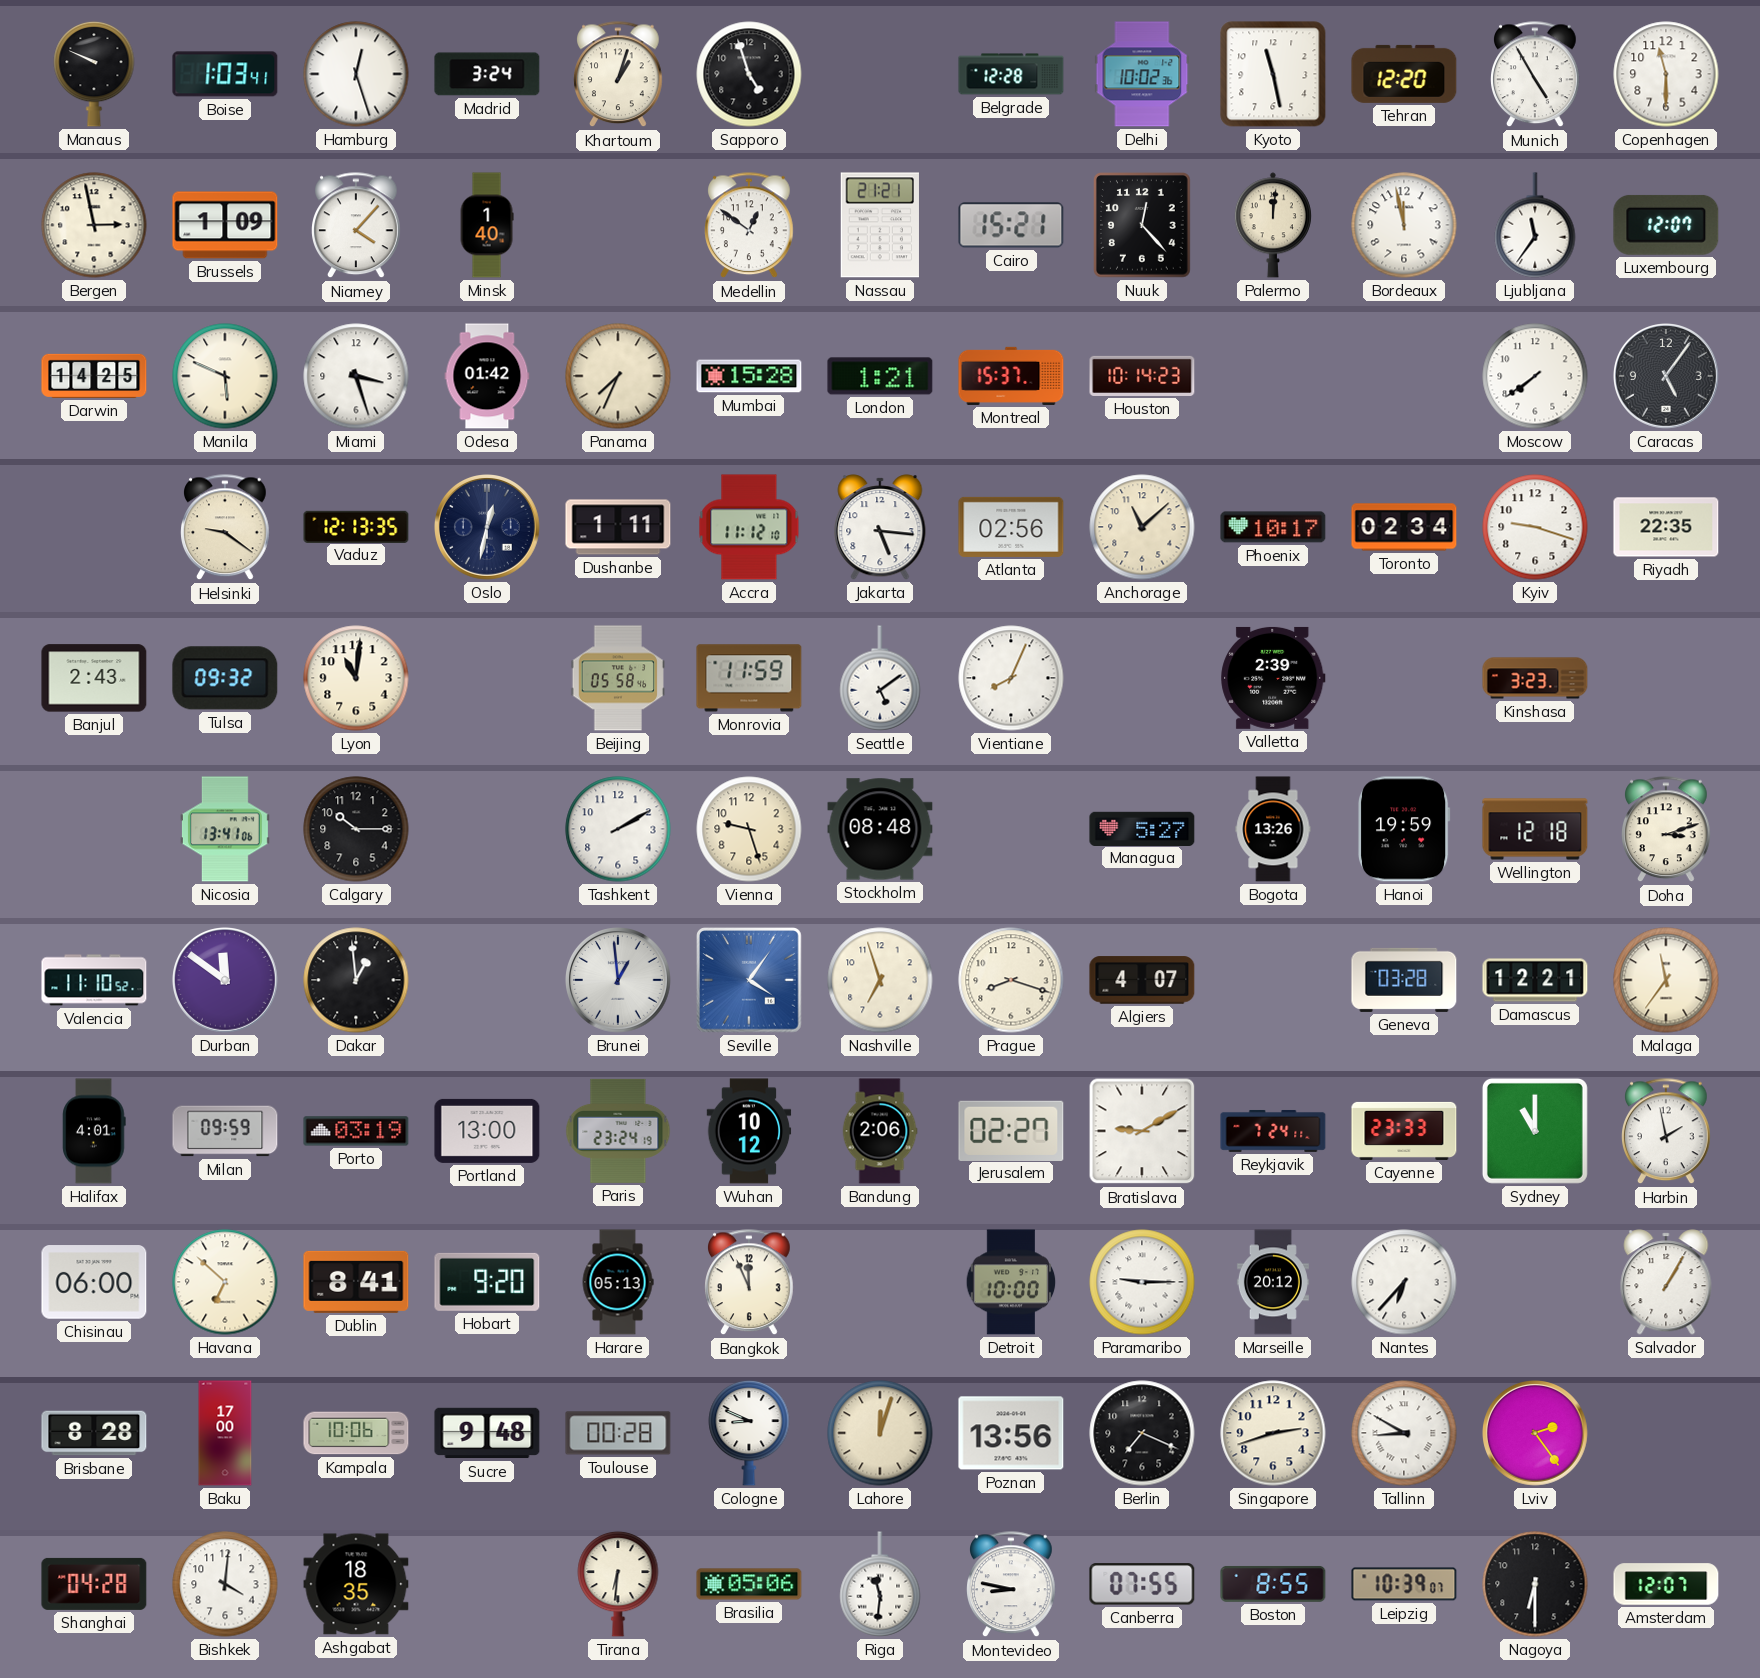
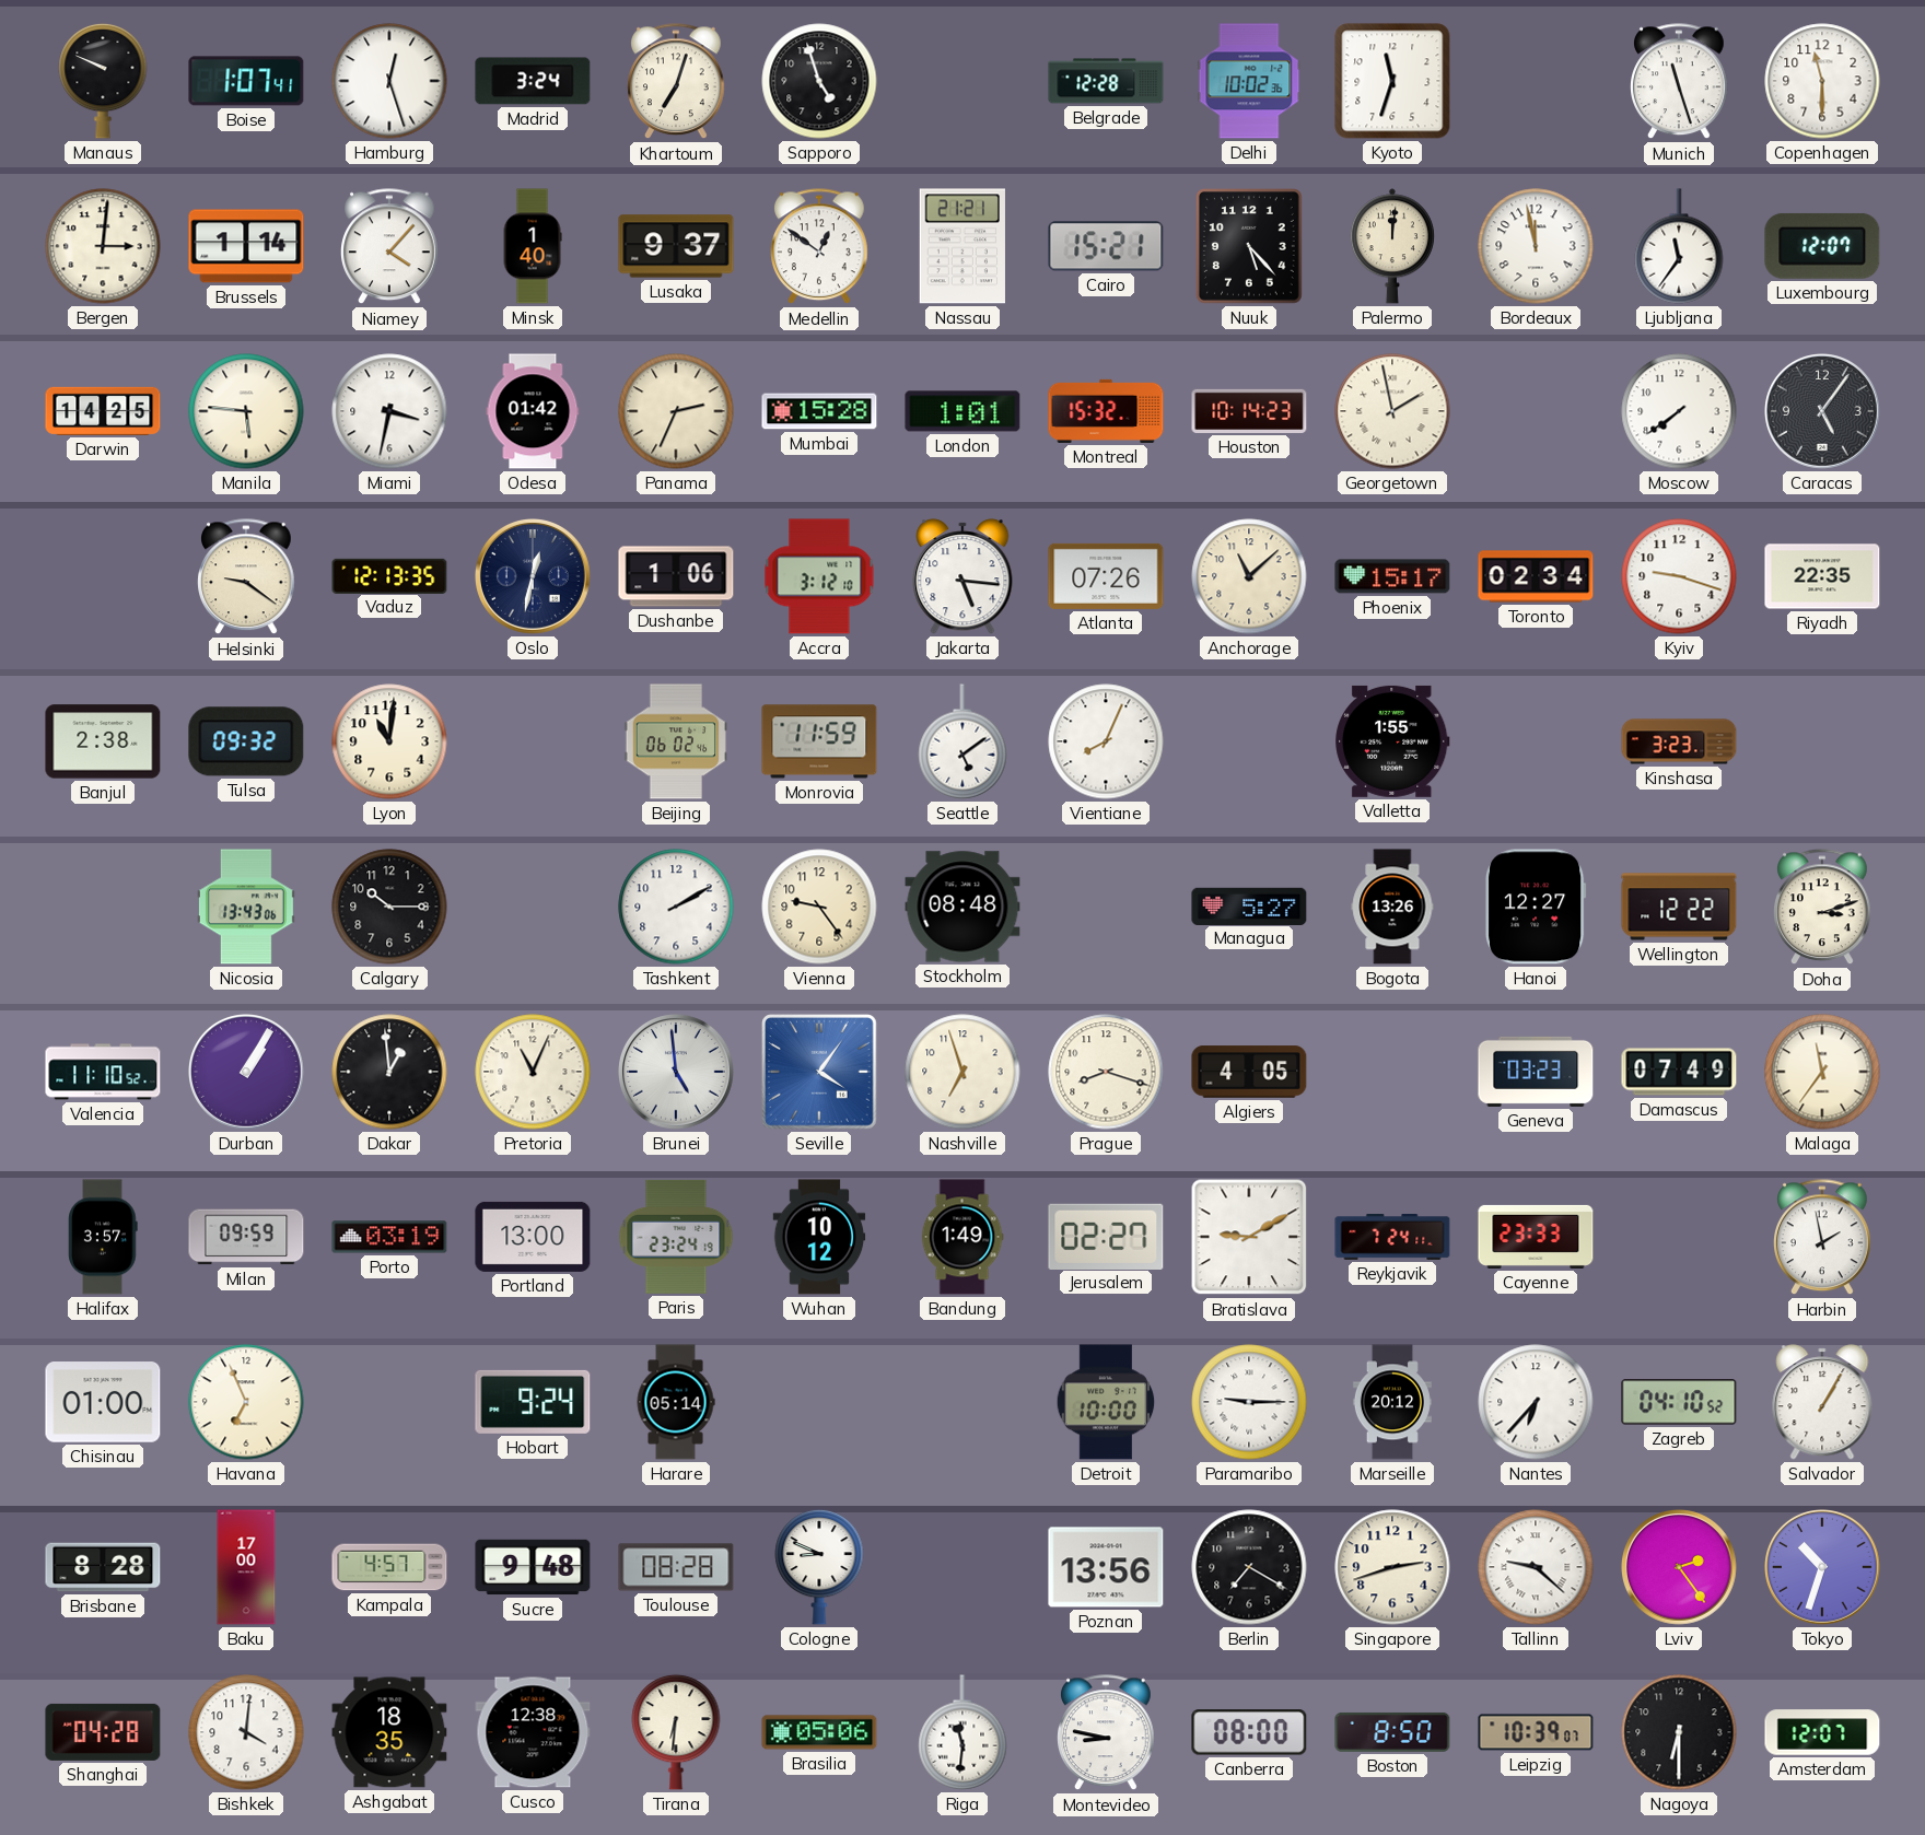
Boise: 1:03 -> 1:07
Khartoum: 1:03 -> 7:03
Kyoto: 11:28 -> 11:33
Tehran: 12:20 -> none
Munich: 4:55 -> 11:27
Bergen: 2:58 -> 3:01
Brussels: 1:09 -> 1:14
Lusaka: none -> 9:37
Nuuk: 12:23 -> 5:23
Manila: 5:49 -> 5:46
Miami: 3:27 -> 3:32
Panama: 7:34 -> 2:34
London: 1:21 -> 1:01
Montreal: 15:37 -> 15:32
Georgetown: none -> 1:58
Dushanbe: 1:11 -> 1:06
Accra: 11:12 -> 3:12
Atlanta: 02:56 -> 07:26
Phoenix: 10:17 -> 15:17
Banjul: 2:43 -> 2:38
Beijing: 05:58 -> 06:02
Valletta: 2:39 -> 1:55
Nicosia: 13:41 -> 13:43
Vienna: 9:27 -> 9:24
Hanoi: 19:59 -> 12:27
Wellington: 12:18 -> 12:22
Durban: 11:51 -> 1:05
Pretoria: none -> 11:04
Brunei: 12:59 -> 4:59
Algiers: 4:07 -> 4:05
Geneva: 03:28 -> 03:23
Damascus: 12:21 -> 07:49
Halifax: 4:01 -> 3:57
Bandung: 2:06 -> 1:49
Sydney: 11:00 -> none
Chisinau: 06:00 -> 01:00
Havana: 6:52 -> 6:56
Dublin: 8:41 -> none
Hobart: 9:20 -> 9:24
Harare: 05:13 -> 05:14
Bangkok: 11:56 -> none
Zagreb: none -> 04:10
Kampala: 10:06 -> 4:57
Toulouse: 00:28 -> 08:28
Lahore: 12:03 -> none
Berlin: 7:19 -> 7:20
Tallinn: 8:50 -> 9:22
Tokyo: none -> 10:33
Cusco: none -> 12:38
Canberra: 07:55 -> 08:00
Boston: 8:55 -> 8:50
